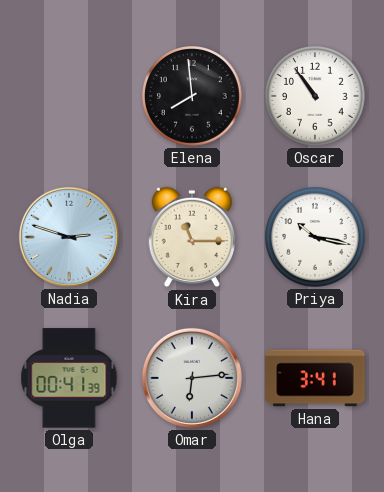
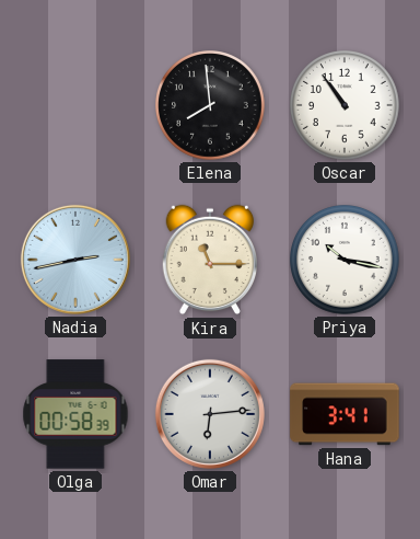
Nadia: 2:48 -> 2:43
Olga: 00:41 -> 00:58
